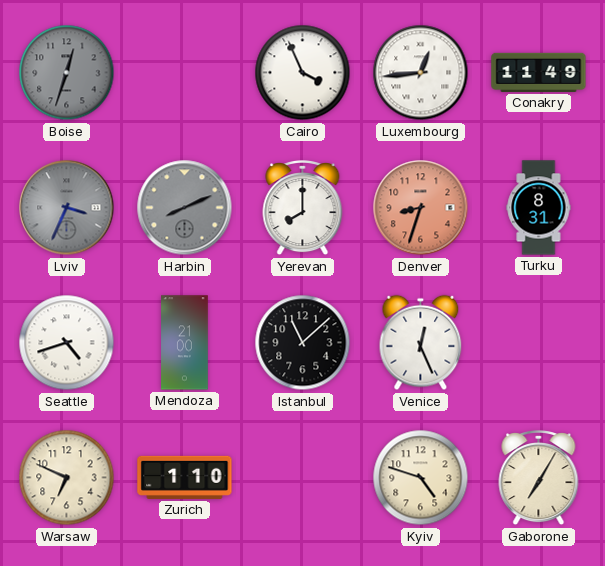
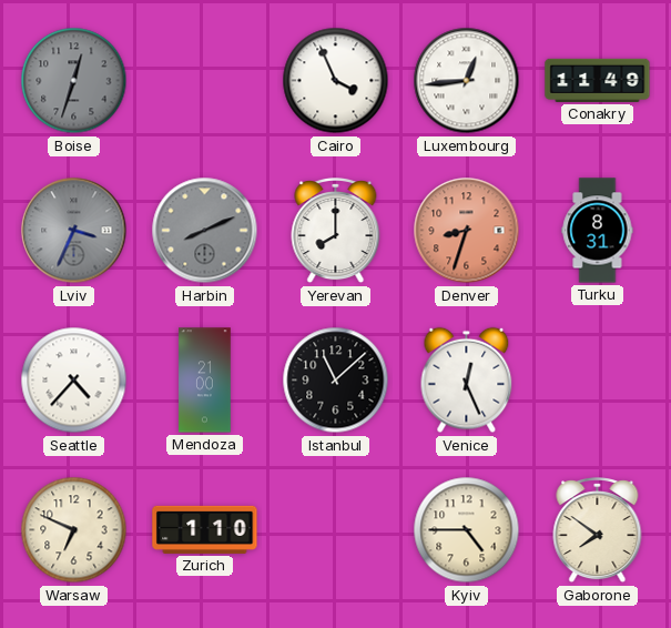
Seattle: 4:42 -> 4:37
Kyiv: 4:48 -> 4:45
Gaborone: 7:05 -> 7:51
